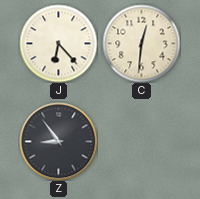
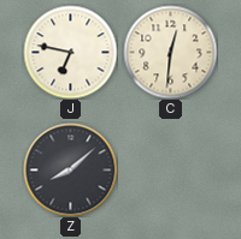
J: 6:23 -> 6:47
Z: 8:54 -> 8:08
